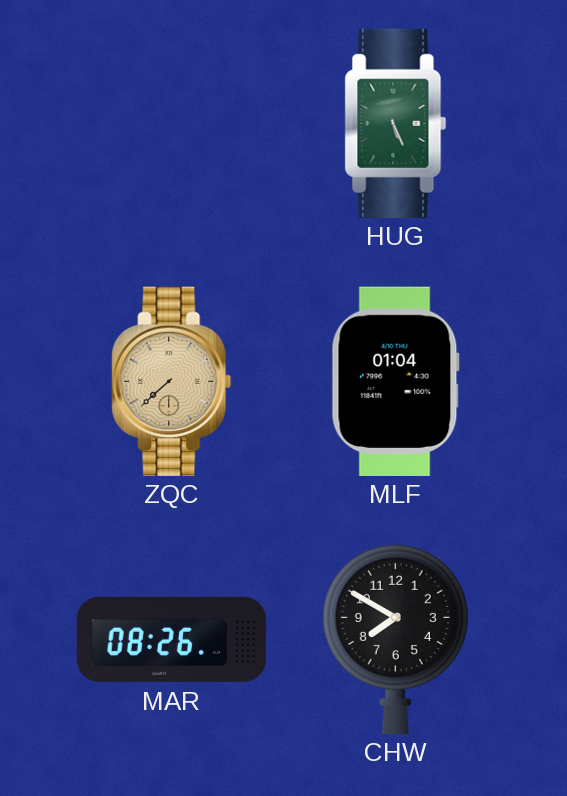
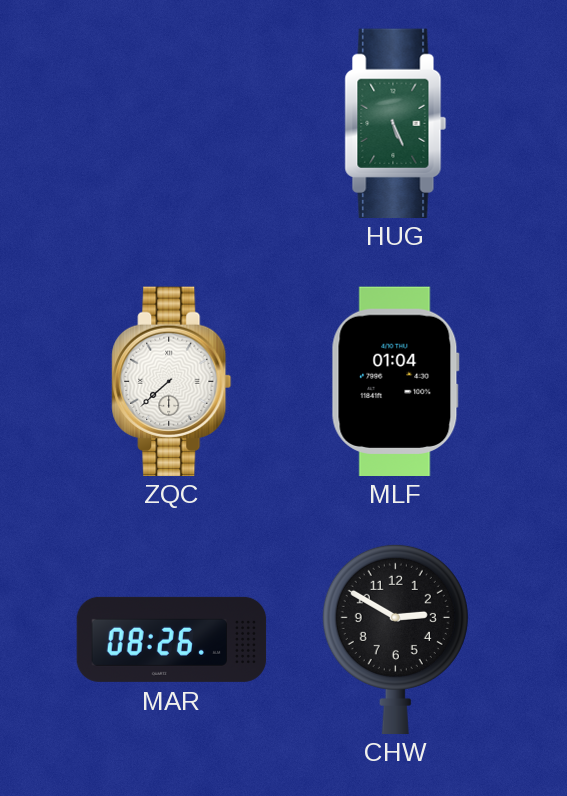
ZQC dial: champagne -> white
CHW: 7:50 -> 2:50
